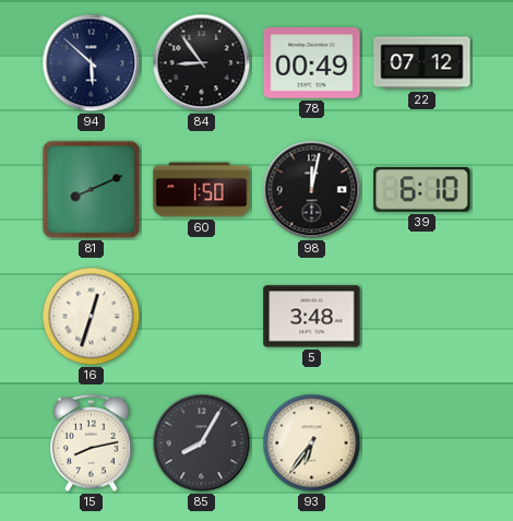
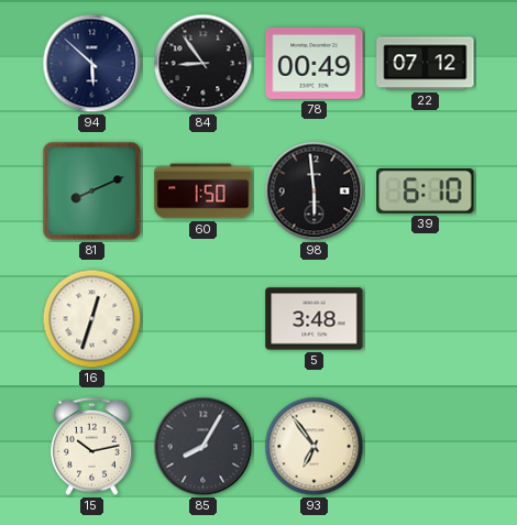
98: 12:02 -> 5:59
15: 8:13 -> 10:13
93: 6:36 -> 6:54
